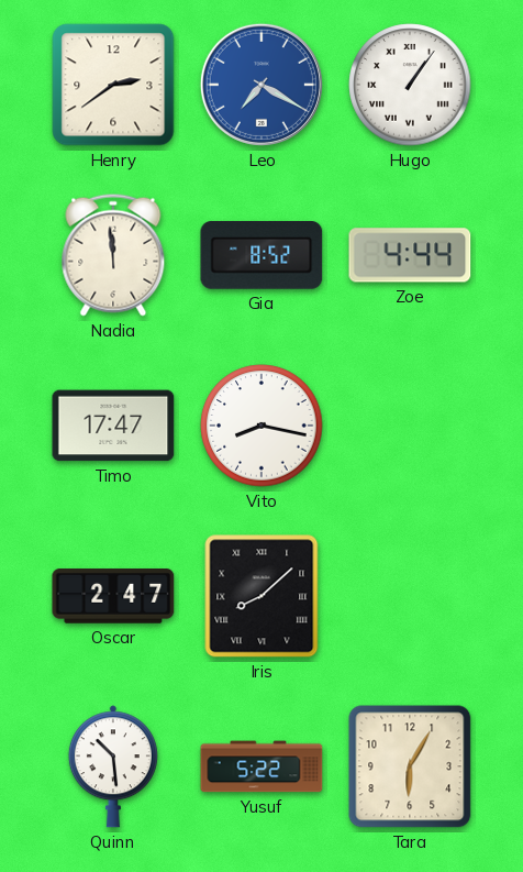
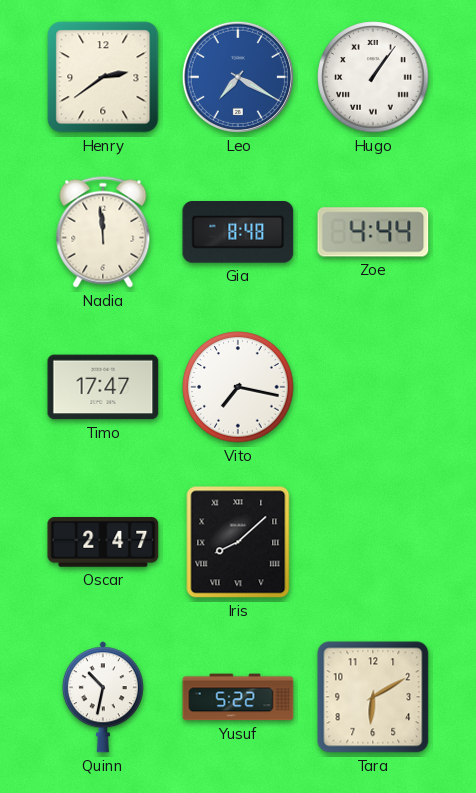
Gia: 8:52 -> 8:48
Vito: 8:17 -> 7:17
Quinn: 10:29 -> 10:32
Tara: 6:05 -> 6:10
